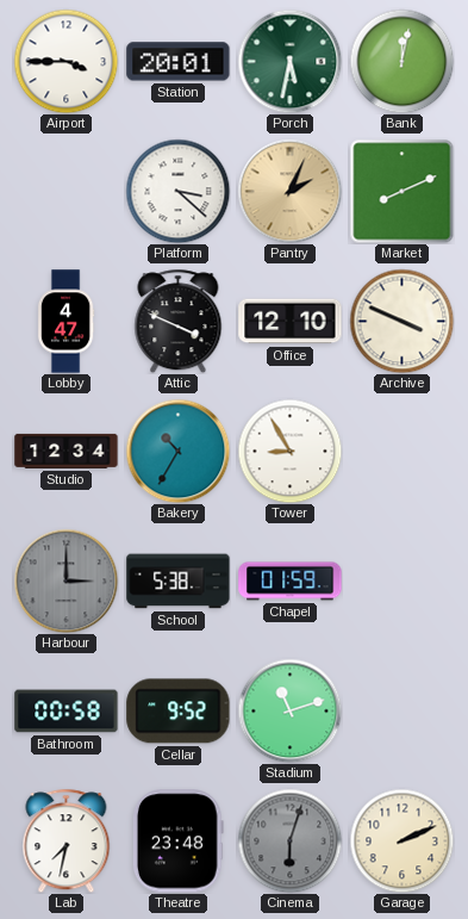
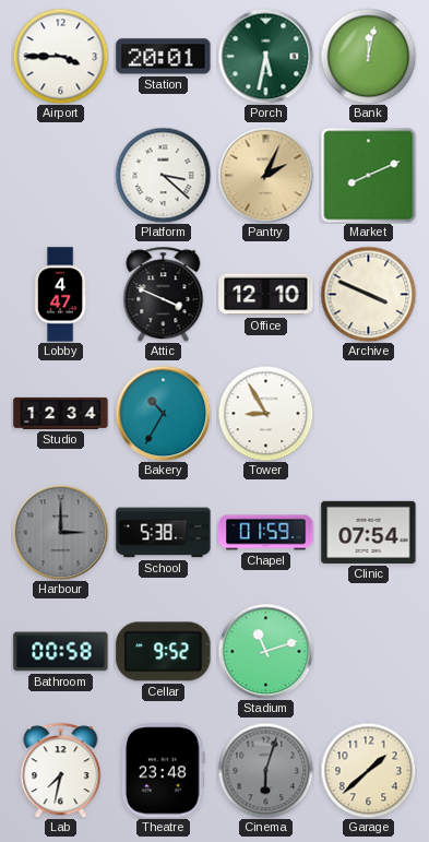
Clinic: none -> 07:54
Garage: 2:11 -> 1:38
